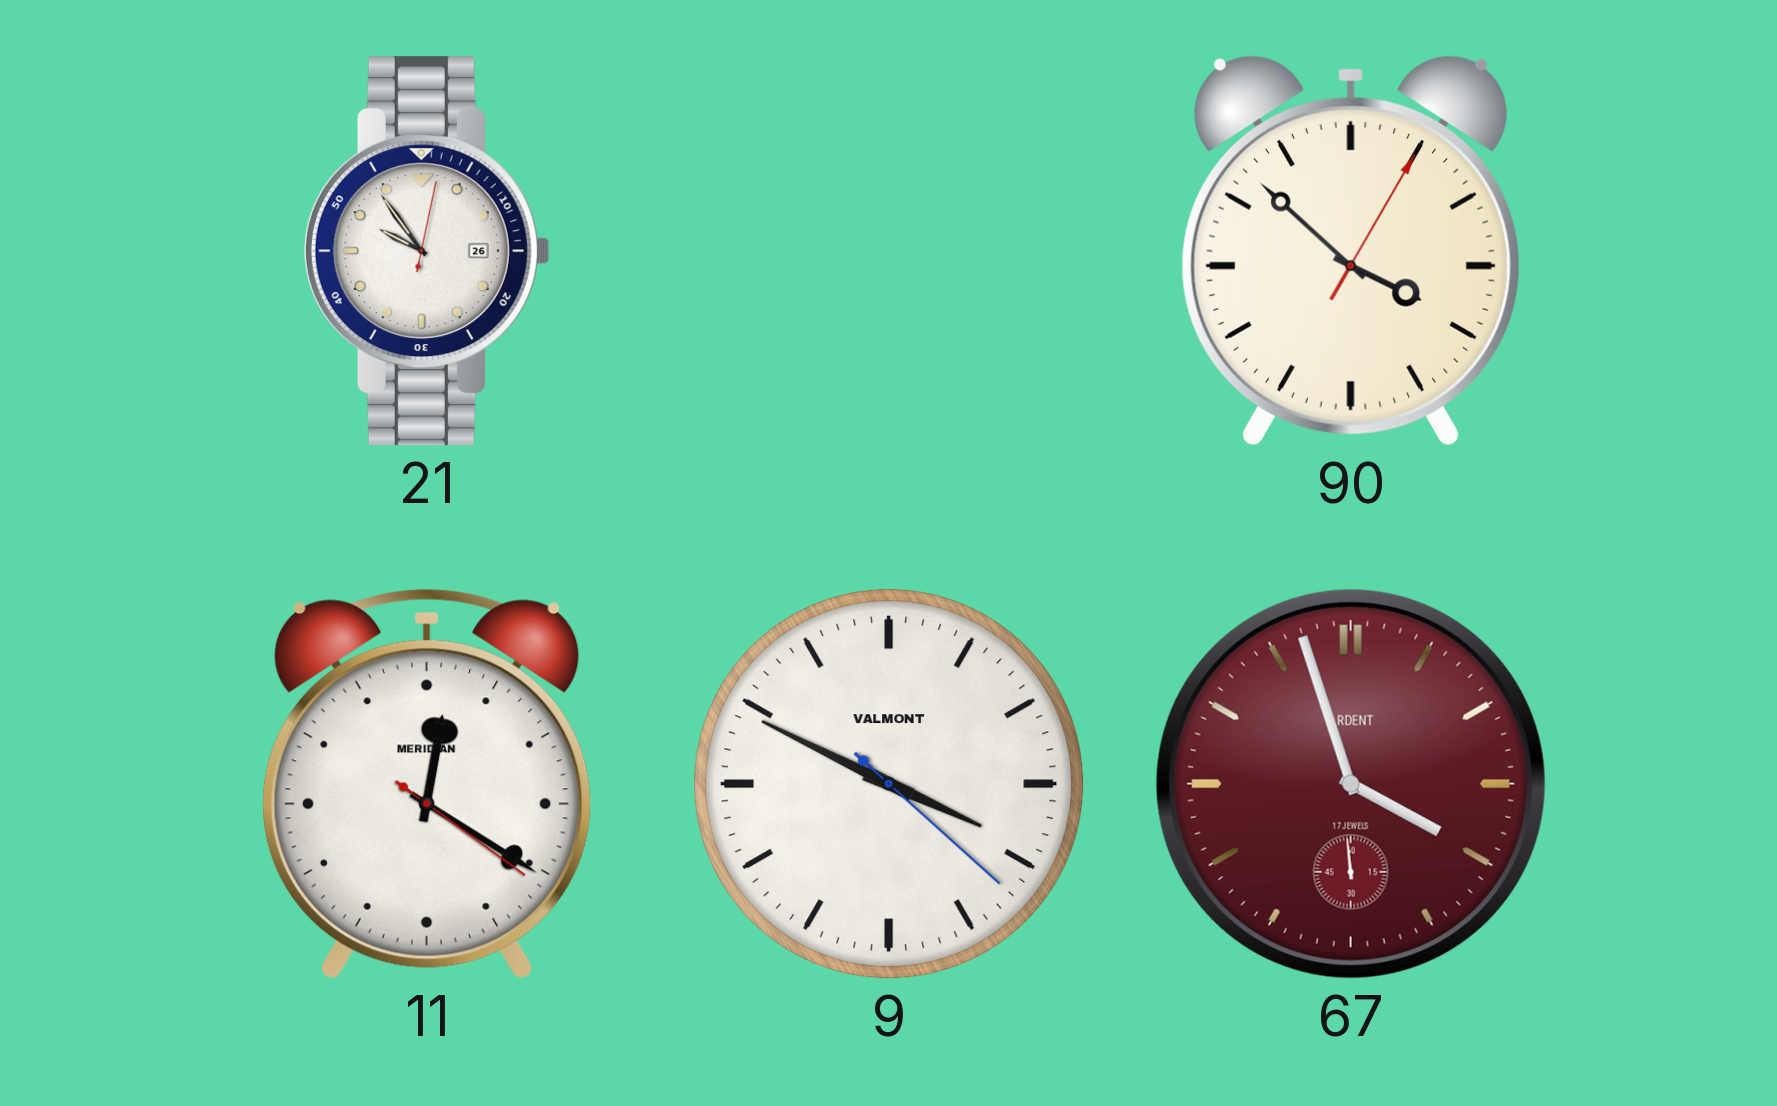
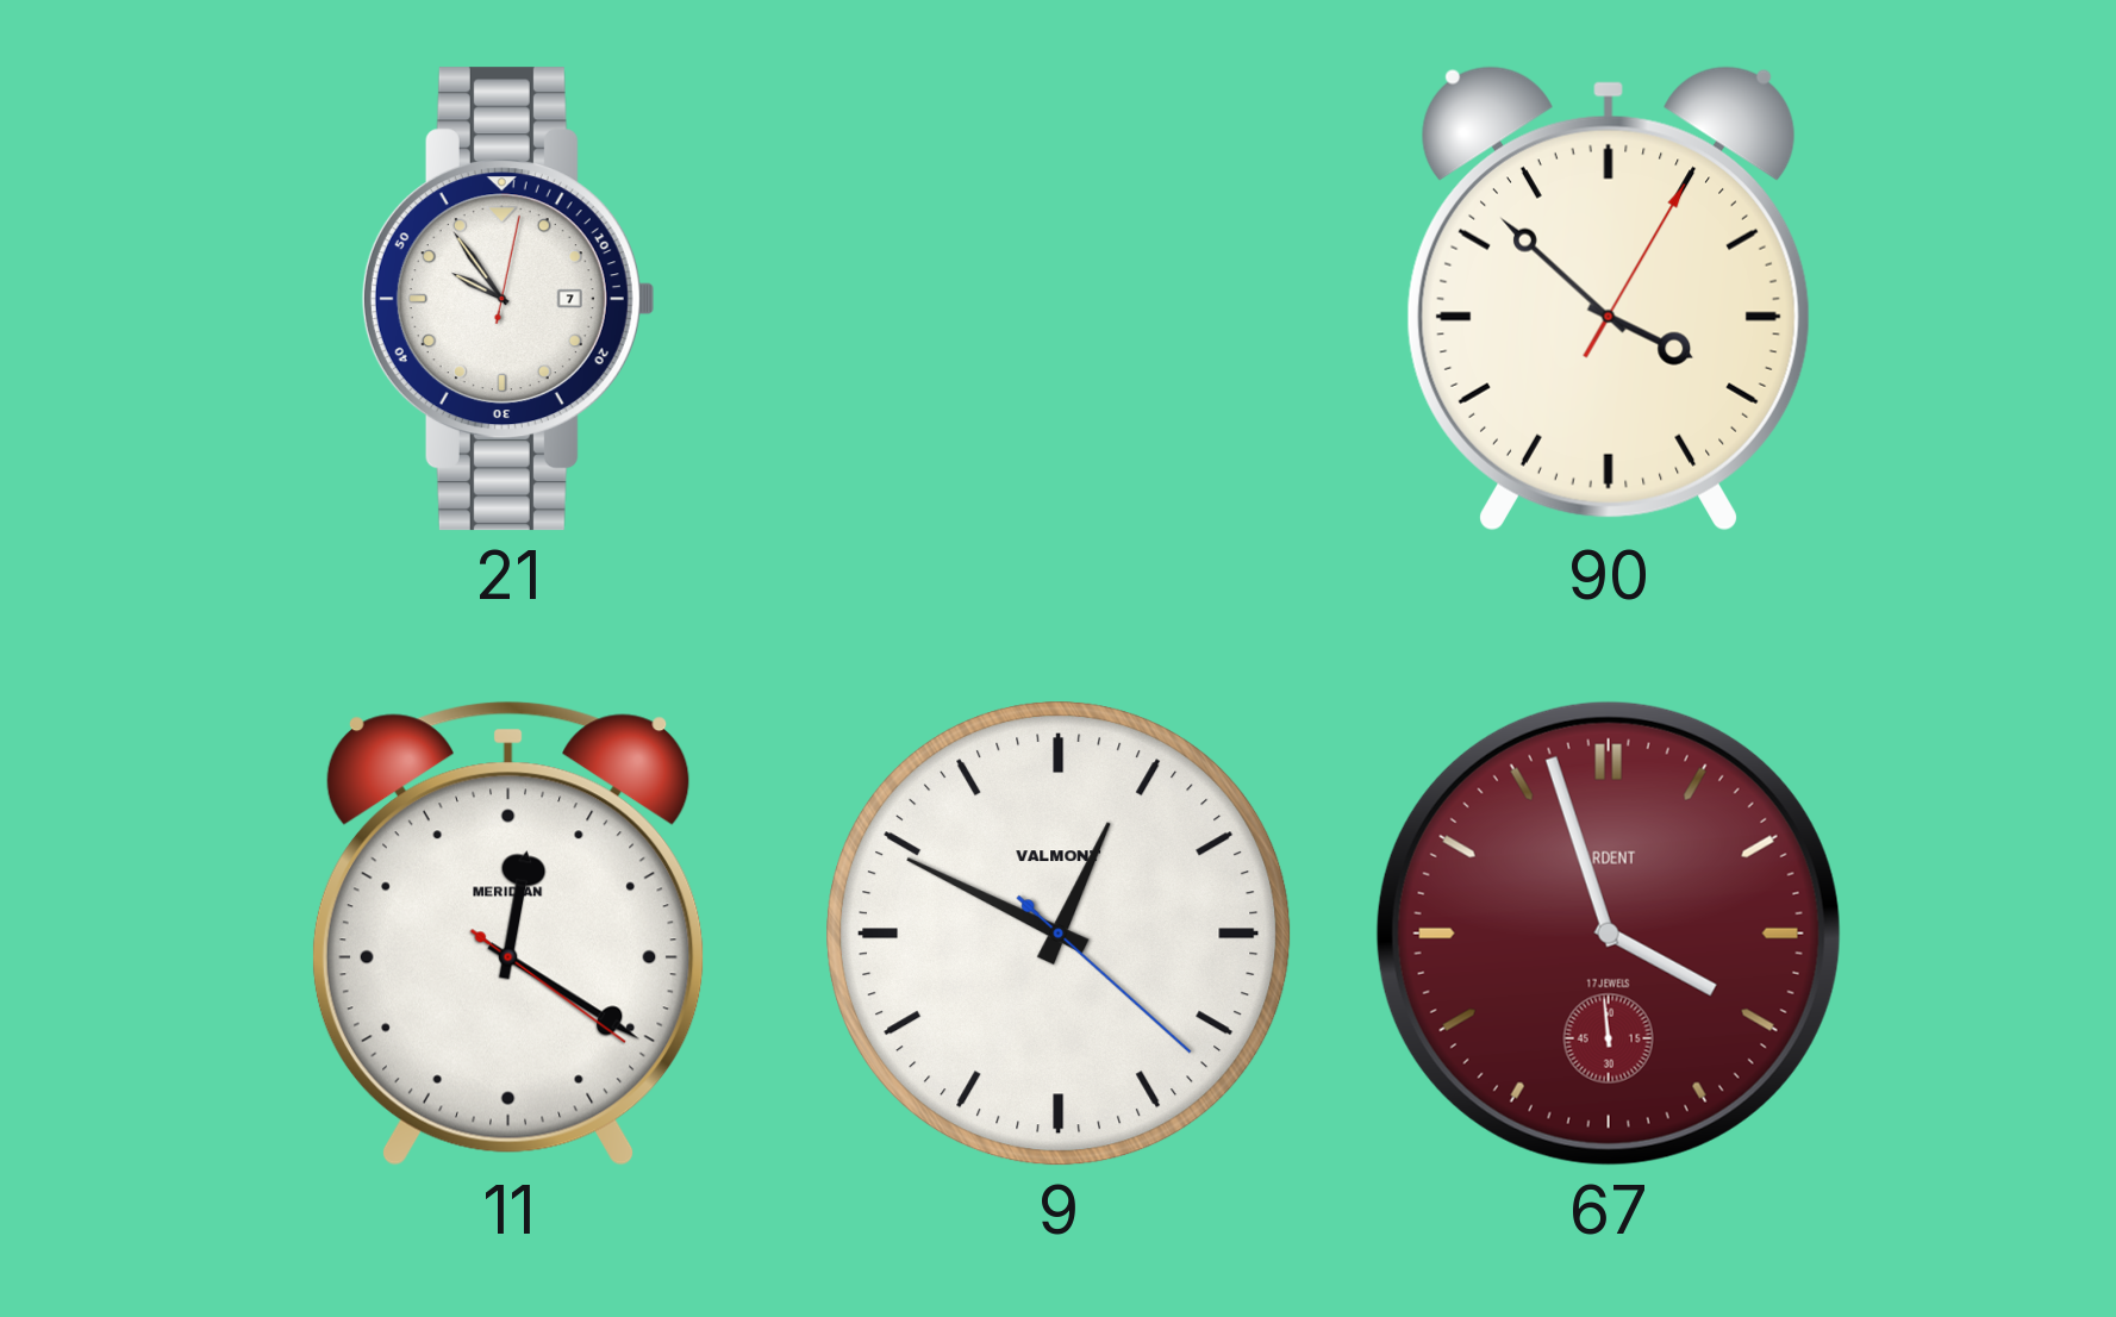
21 date: 26 -> 7
9: 3:49 -> 12:49
